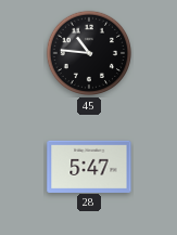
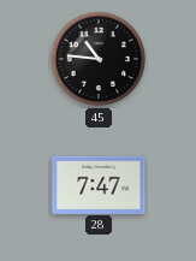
28: 5:47 -> 7:47
